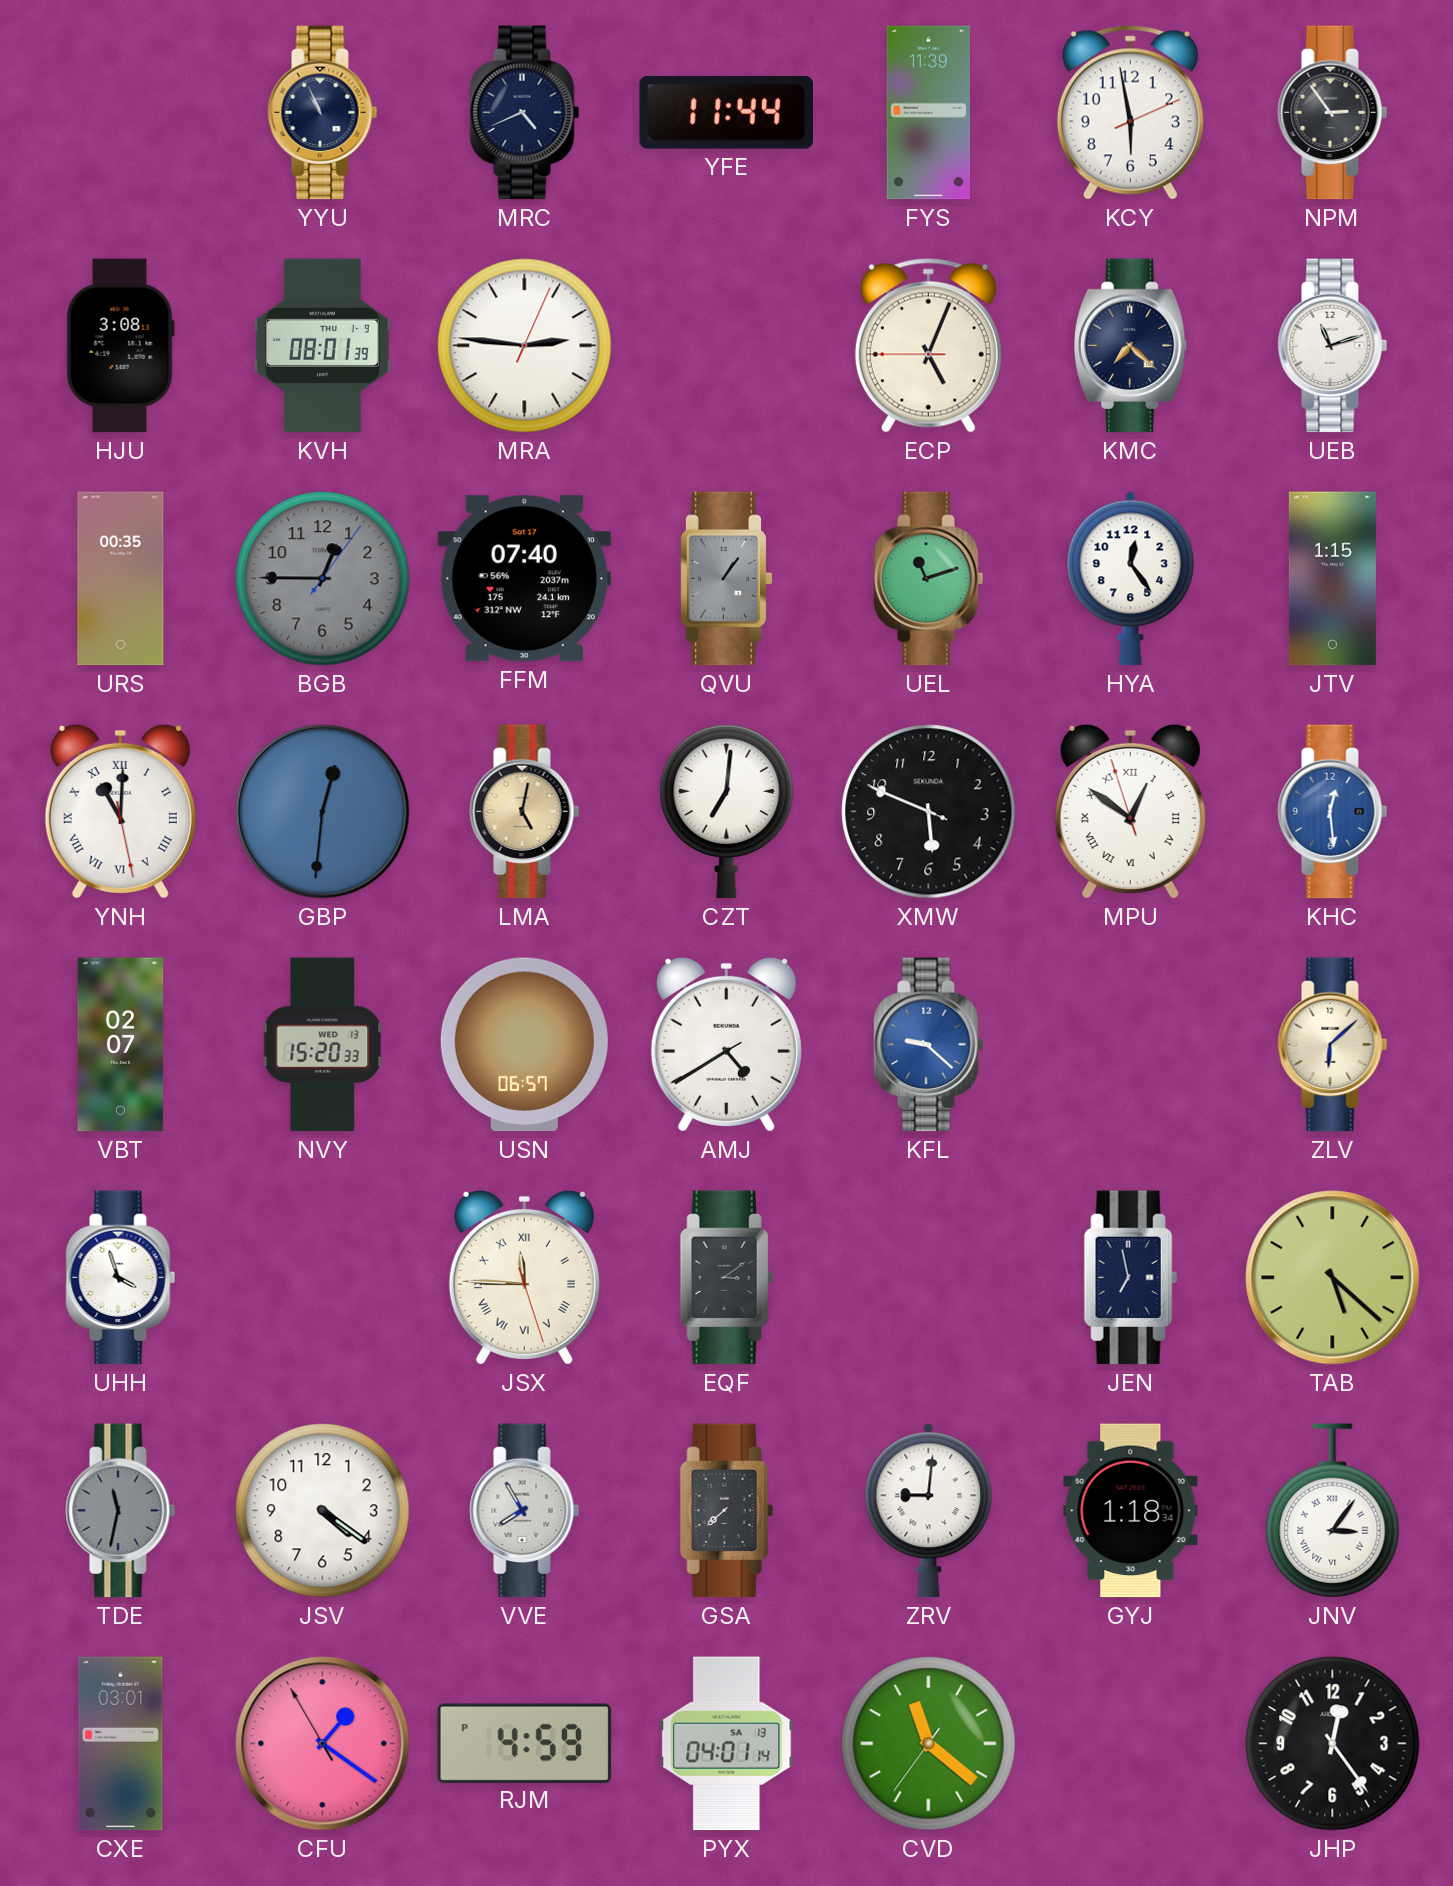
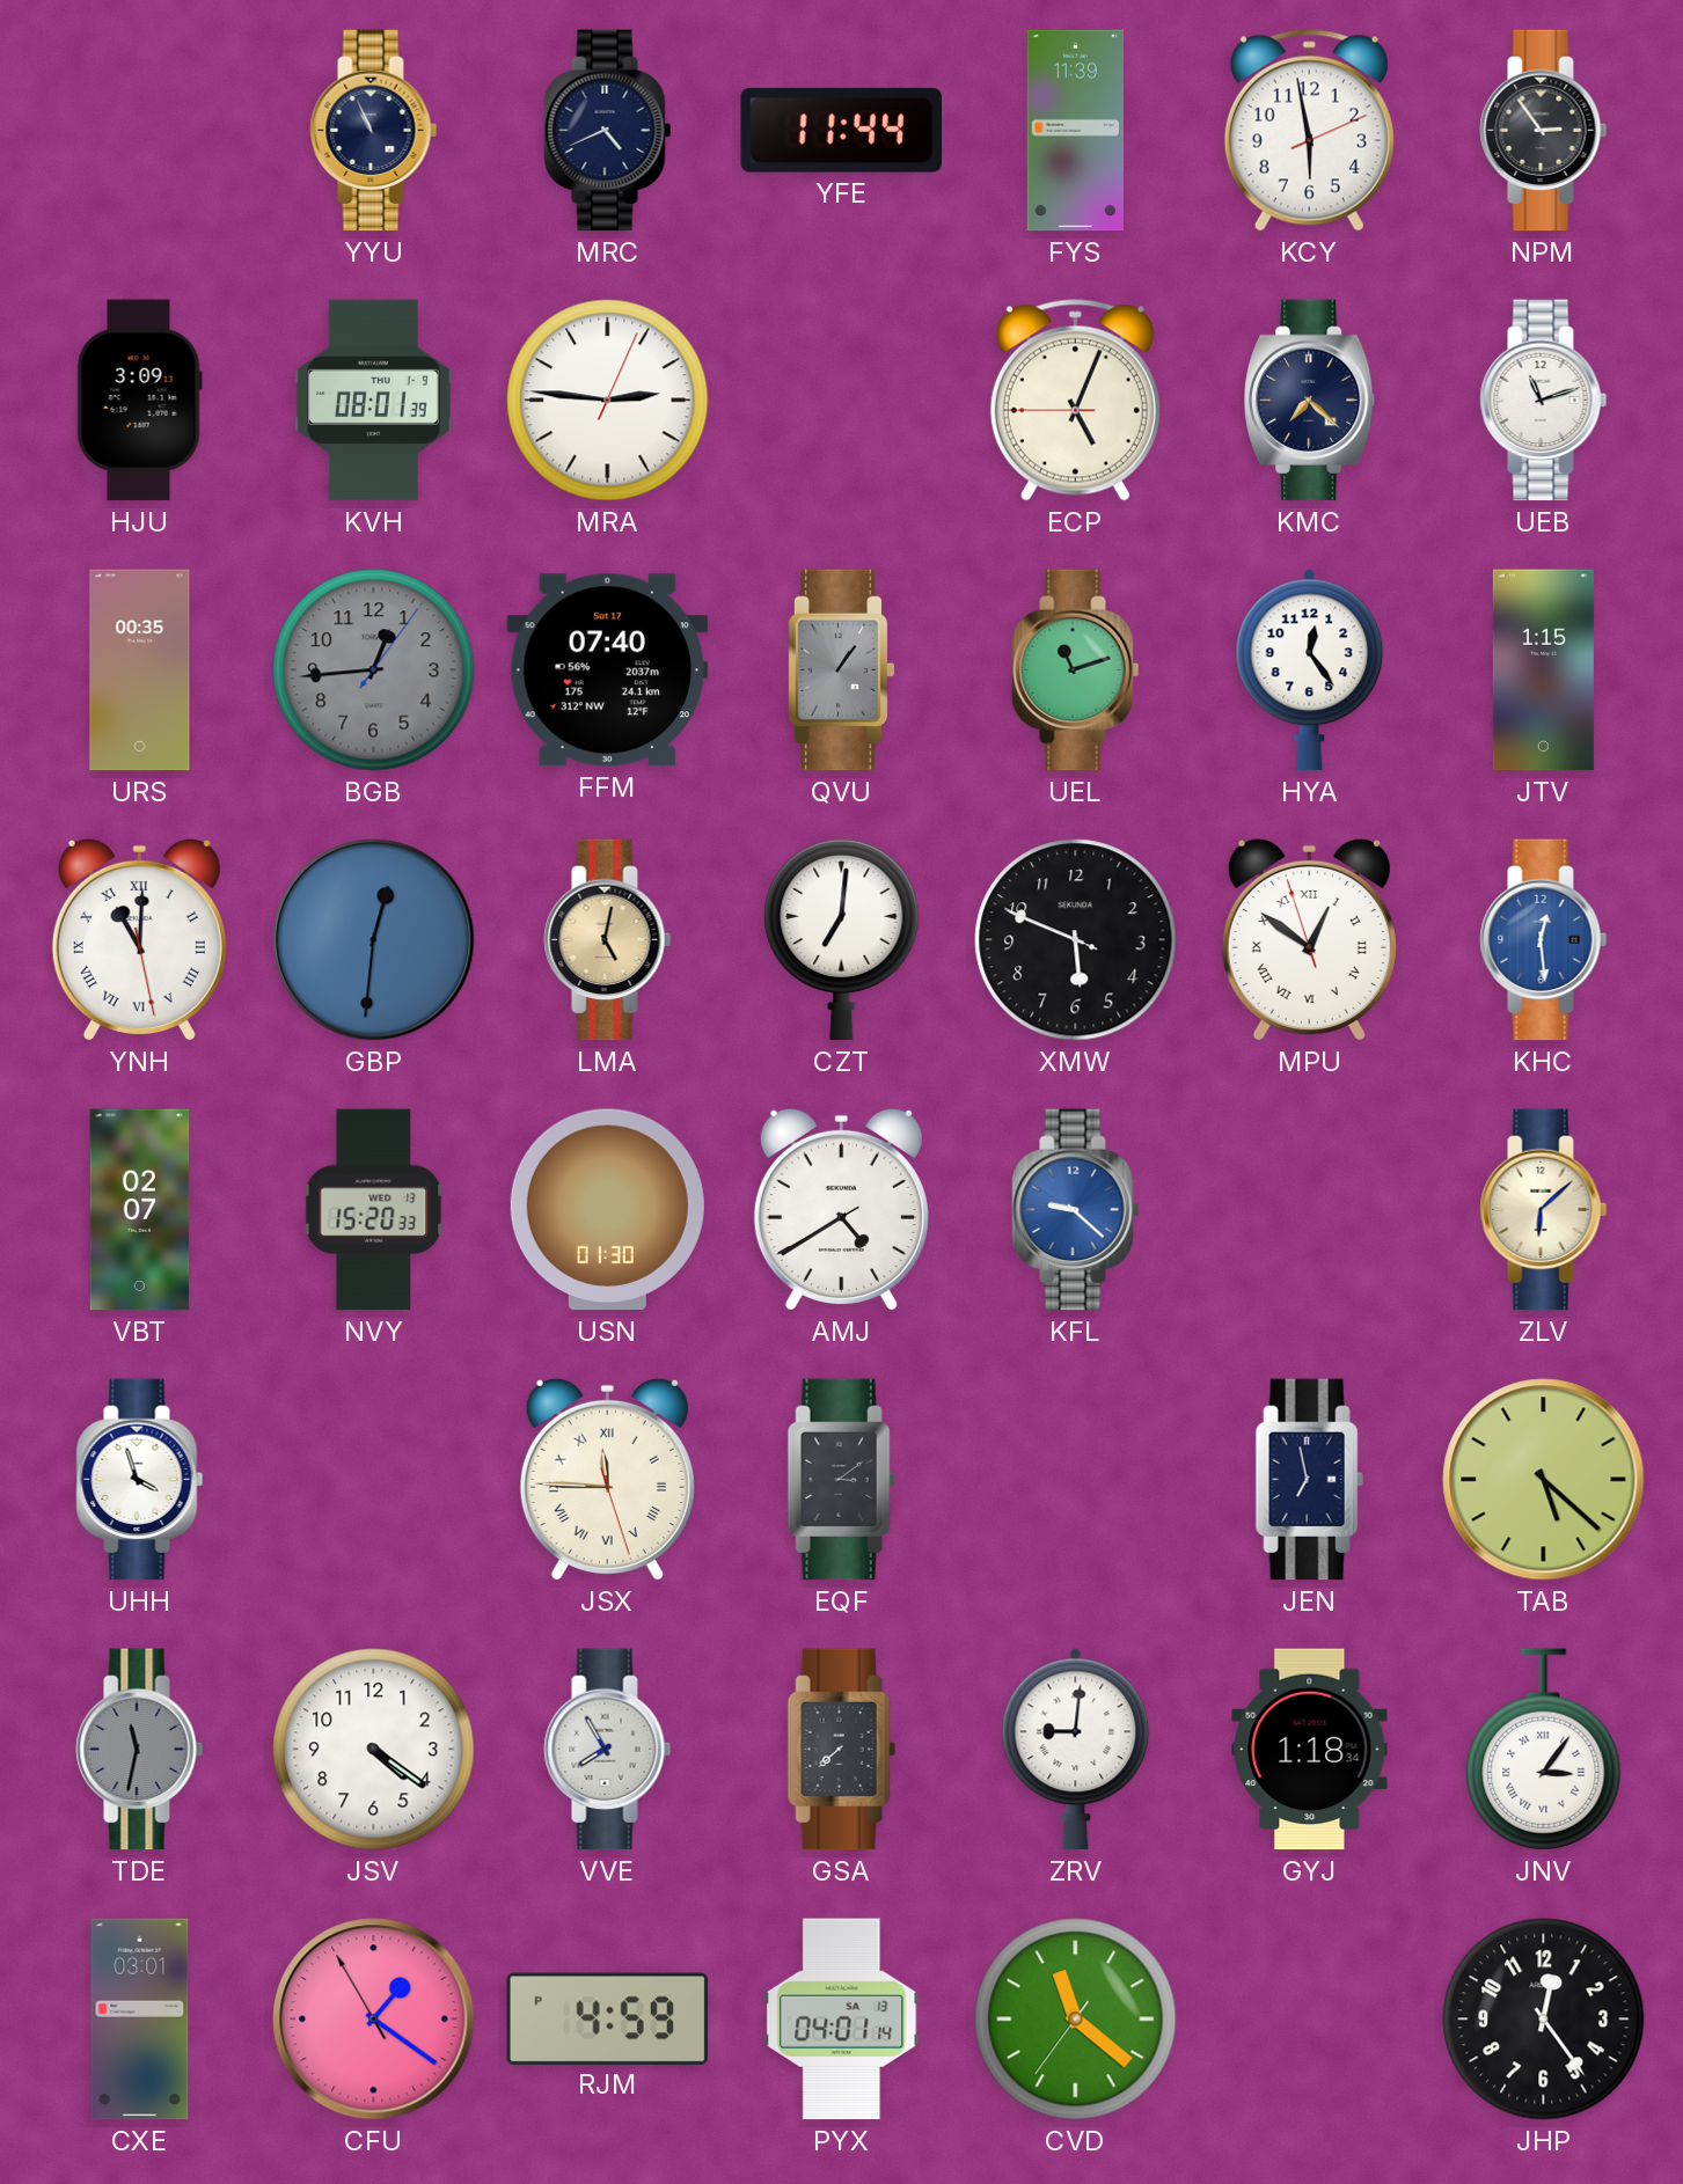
HJU: 3:08 -> 3:09
BGB: 12:45 -> 12:44
USN: 06:57 -> 01:30
